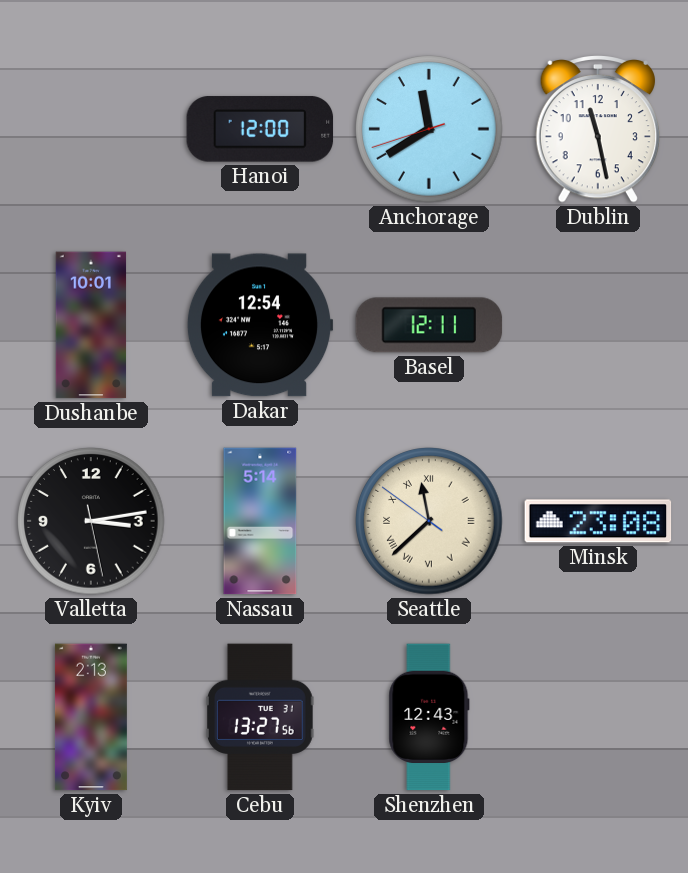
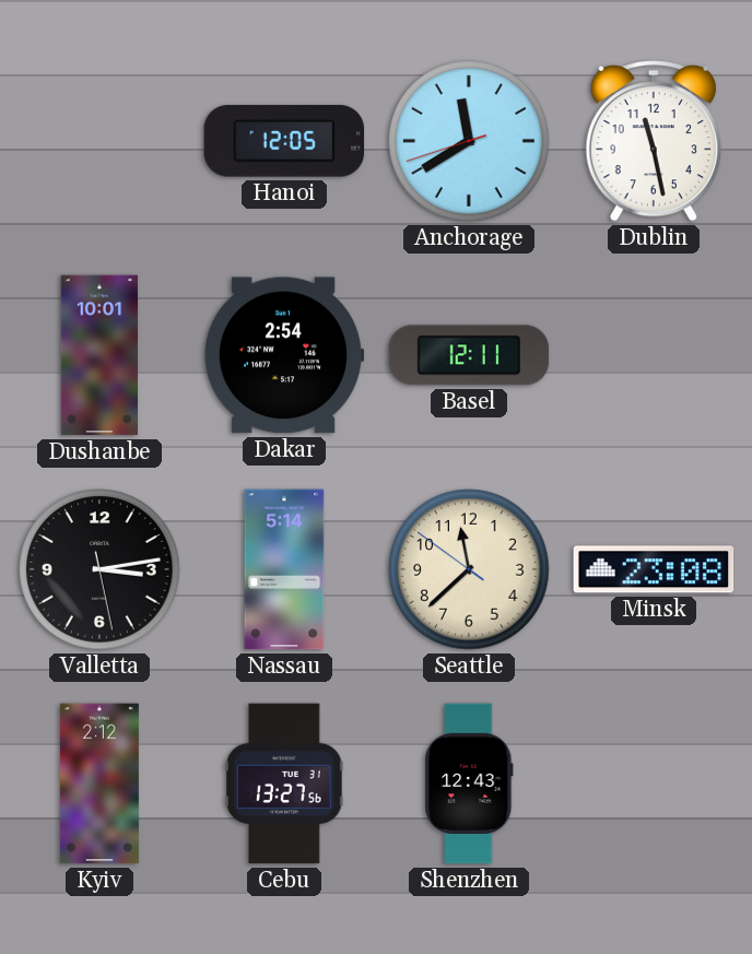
Hanoi: 12:00 -> 12:05
Dakar: 12:54 -> 2:54
Seattle numerals: Roman -> Arabic
Kyiv: 2:13 -> 2:12
